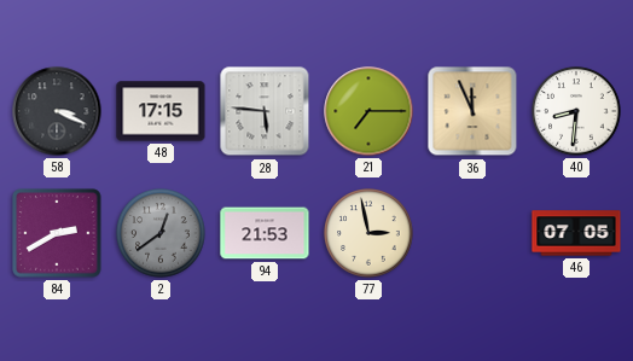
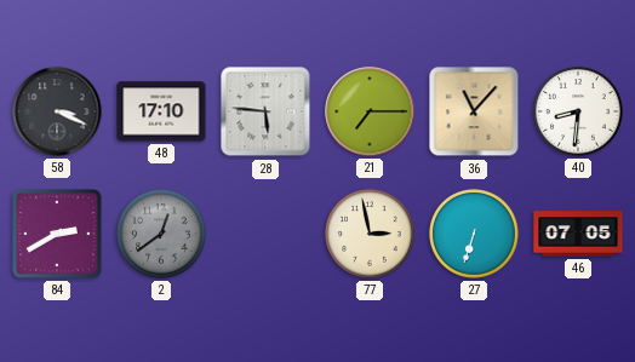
48: 17:15 -> 17:10
36: 11:56 -> 11:07
94: 21:53 -> none
27: none -> 6:33
